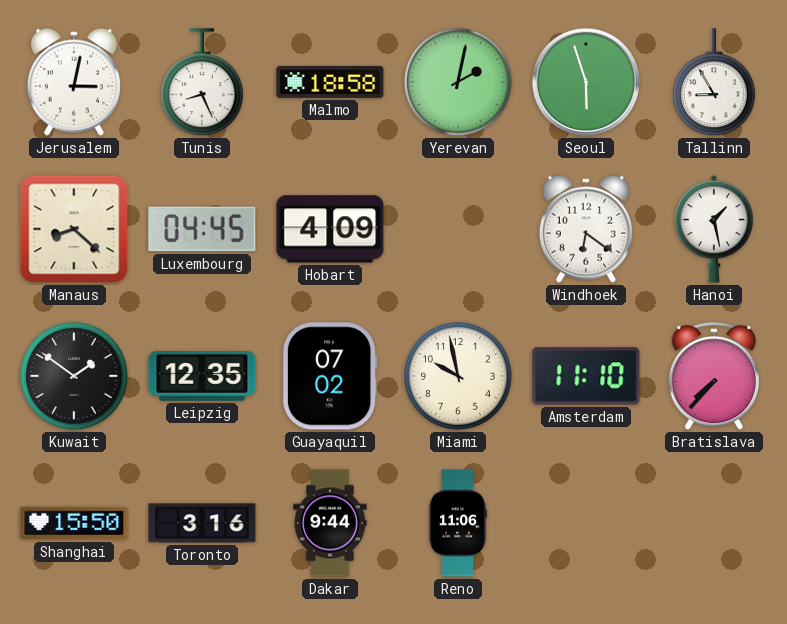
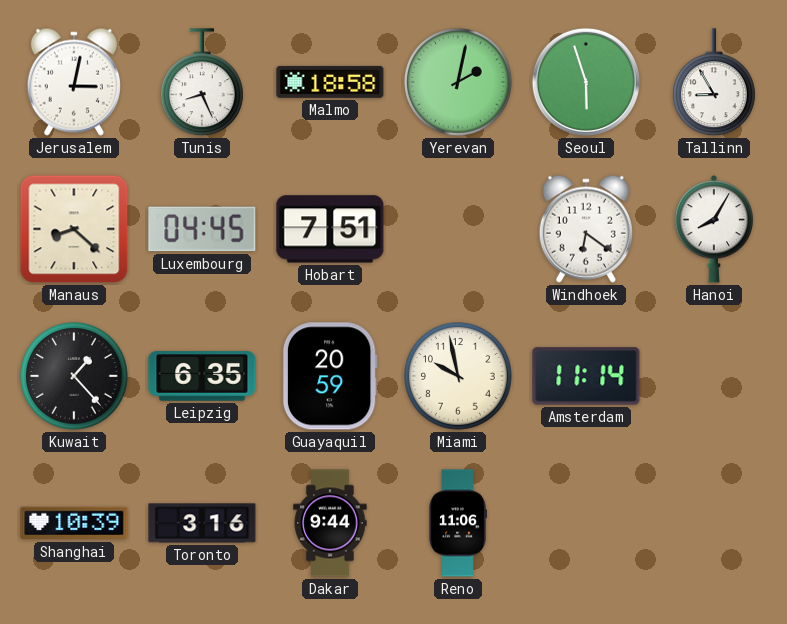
Hobart: 4:09 -> 7:51
Hanoi: 1:28 -> 8:05
Kuwait: 1:51 -> 1:23
Leipzig: 12:35 -> 6:35
Guayaquil: 07:02 -> 20:59
Amsterdam: 11:10 -> 11:14
Bratislava: 7:37 -> none
Shanghai: 15:50 -> 10:39
